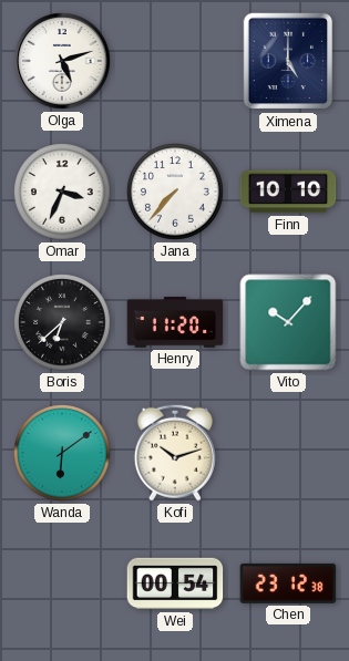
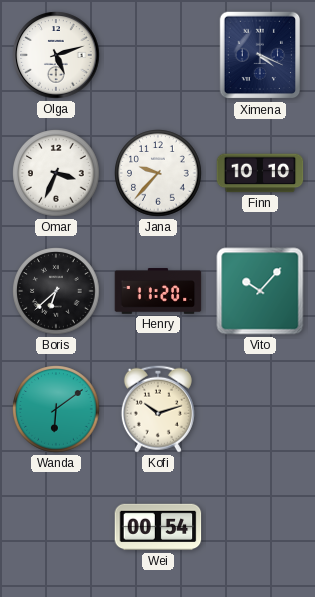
Ximena: 5:00 -> 4:19
Jana: 7:37 -> 9:37
Chen: 23:12 -> none
